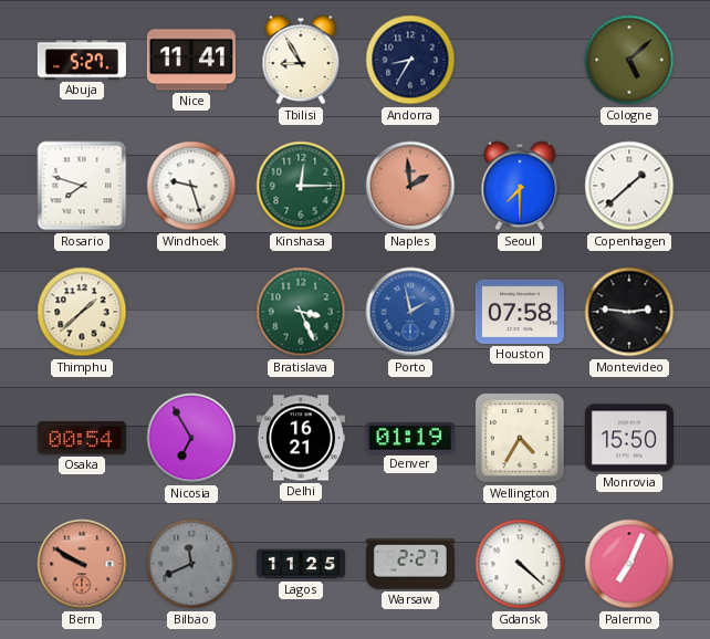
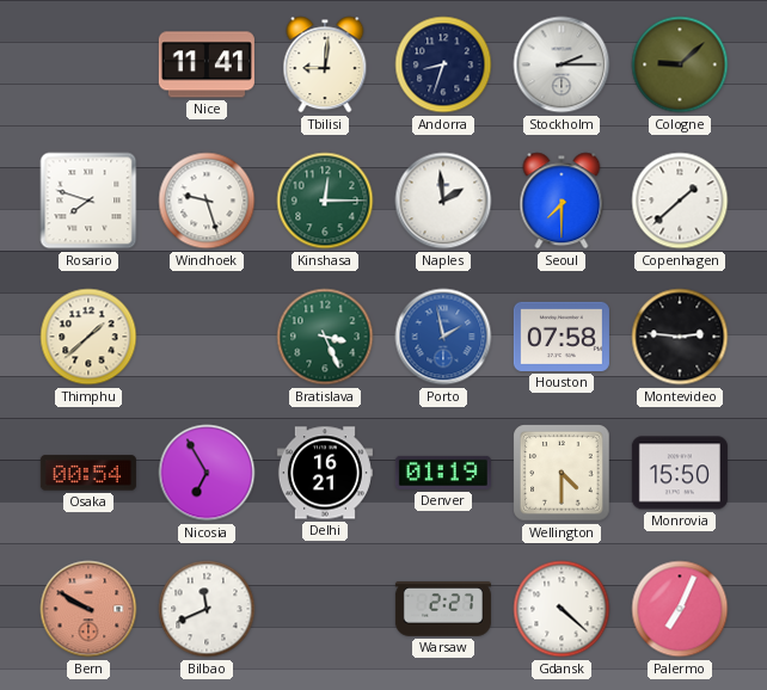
Abuja: 5:27 -> none
Tbilisi: 8:55 -> 9:01
Andorra: 8:35 -> 8:33
Stockholm: none -> 2:15
Cologne: 5:08 -> 9:08
Naples dial: salmon -> white
Wellington: 4:35 -> 4:30
Bilbao dial: grey -> white
Lagos: 11:25 -> none
